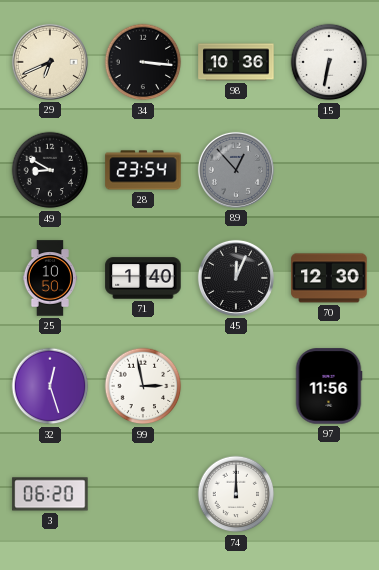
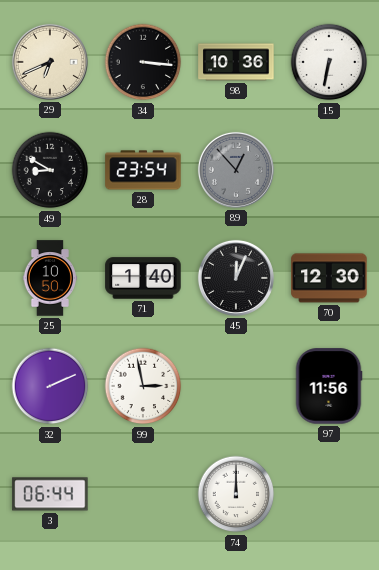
32: 12:27 -> 2:11
3: 06:20 -> 06:44
